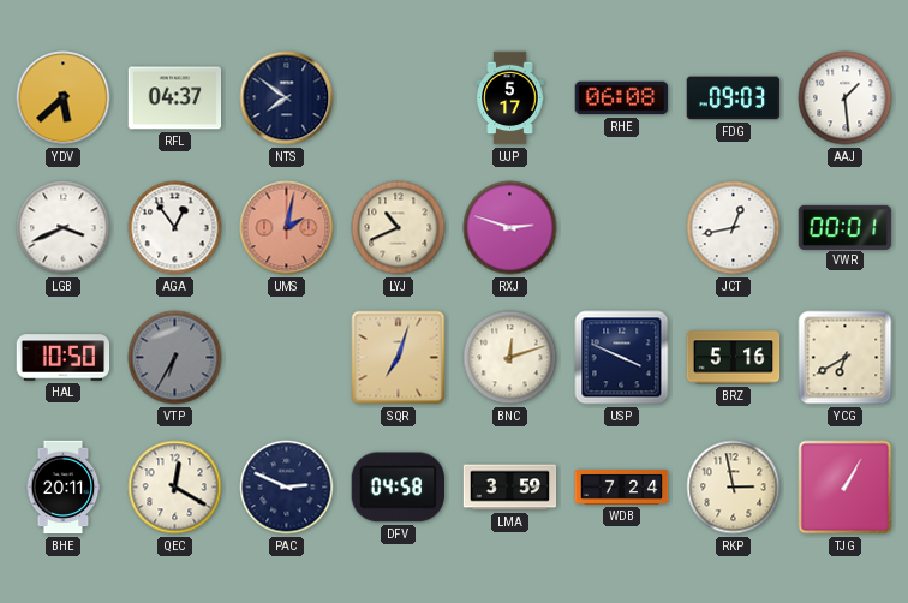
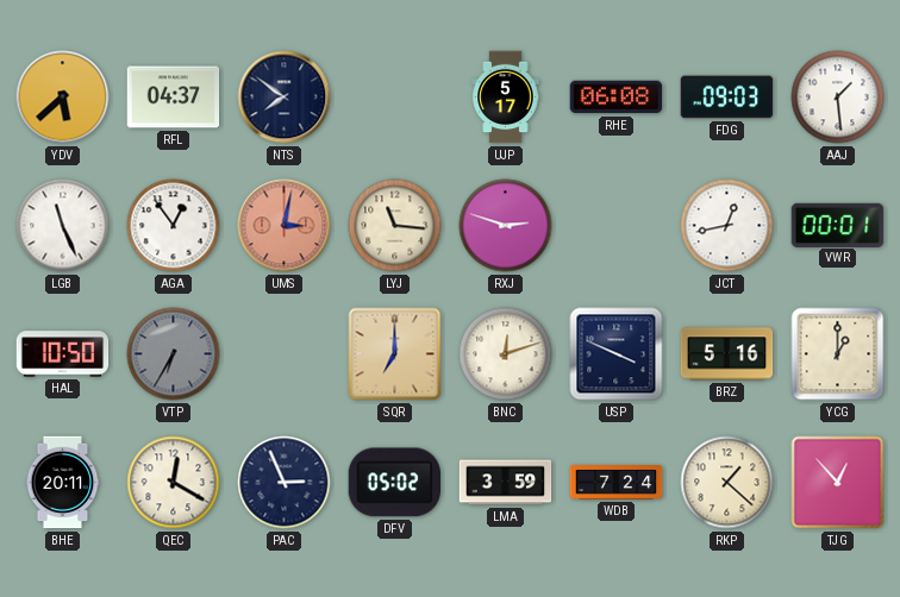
LGB: 3:41 -> 11:26
UMS: 2:02 -> 3:02
LYJ: 10:41 -> 11:16
SQR: 7:03 -> 7:00
YCG: 6:40 -> 1:00
PAC: 2:49 -> 2:56
DFV: 04:58 -> 05:02
RKP: 2:58 -> 1:22
TJG: 1:05 -> 12:53
